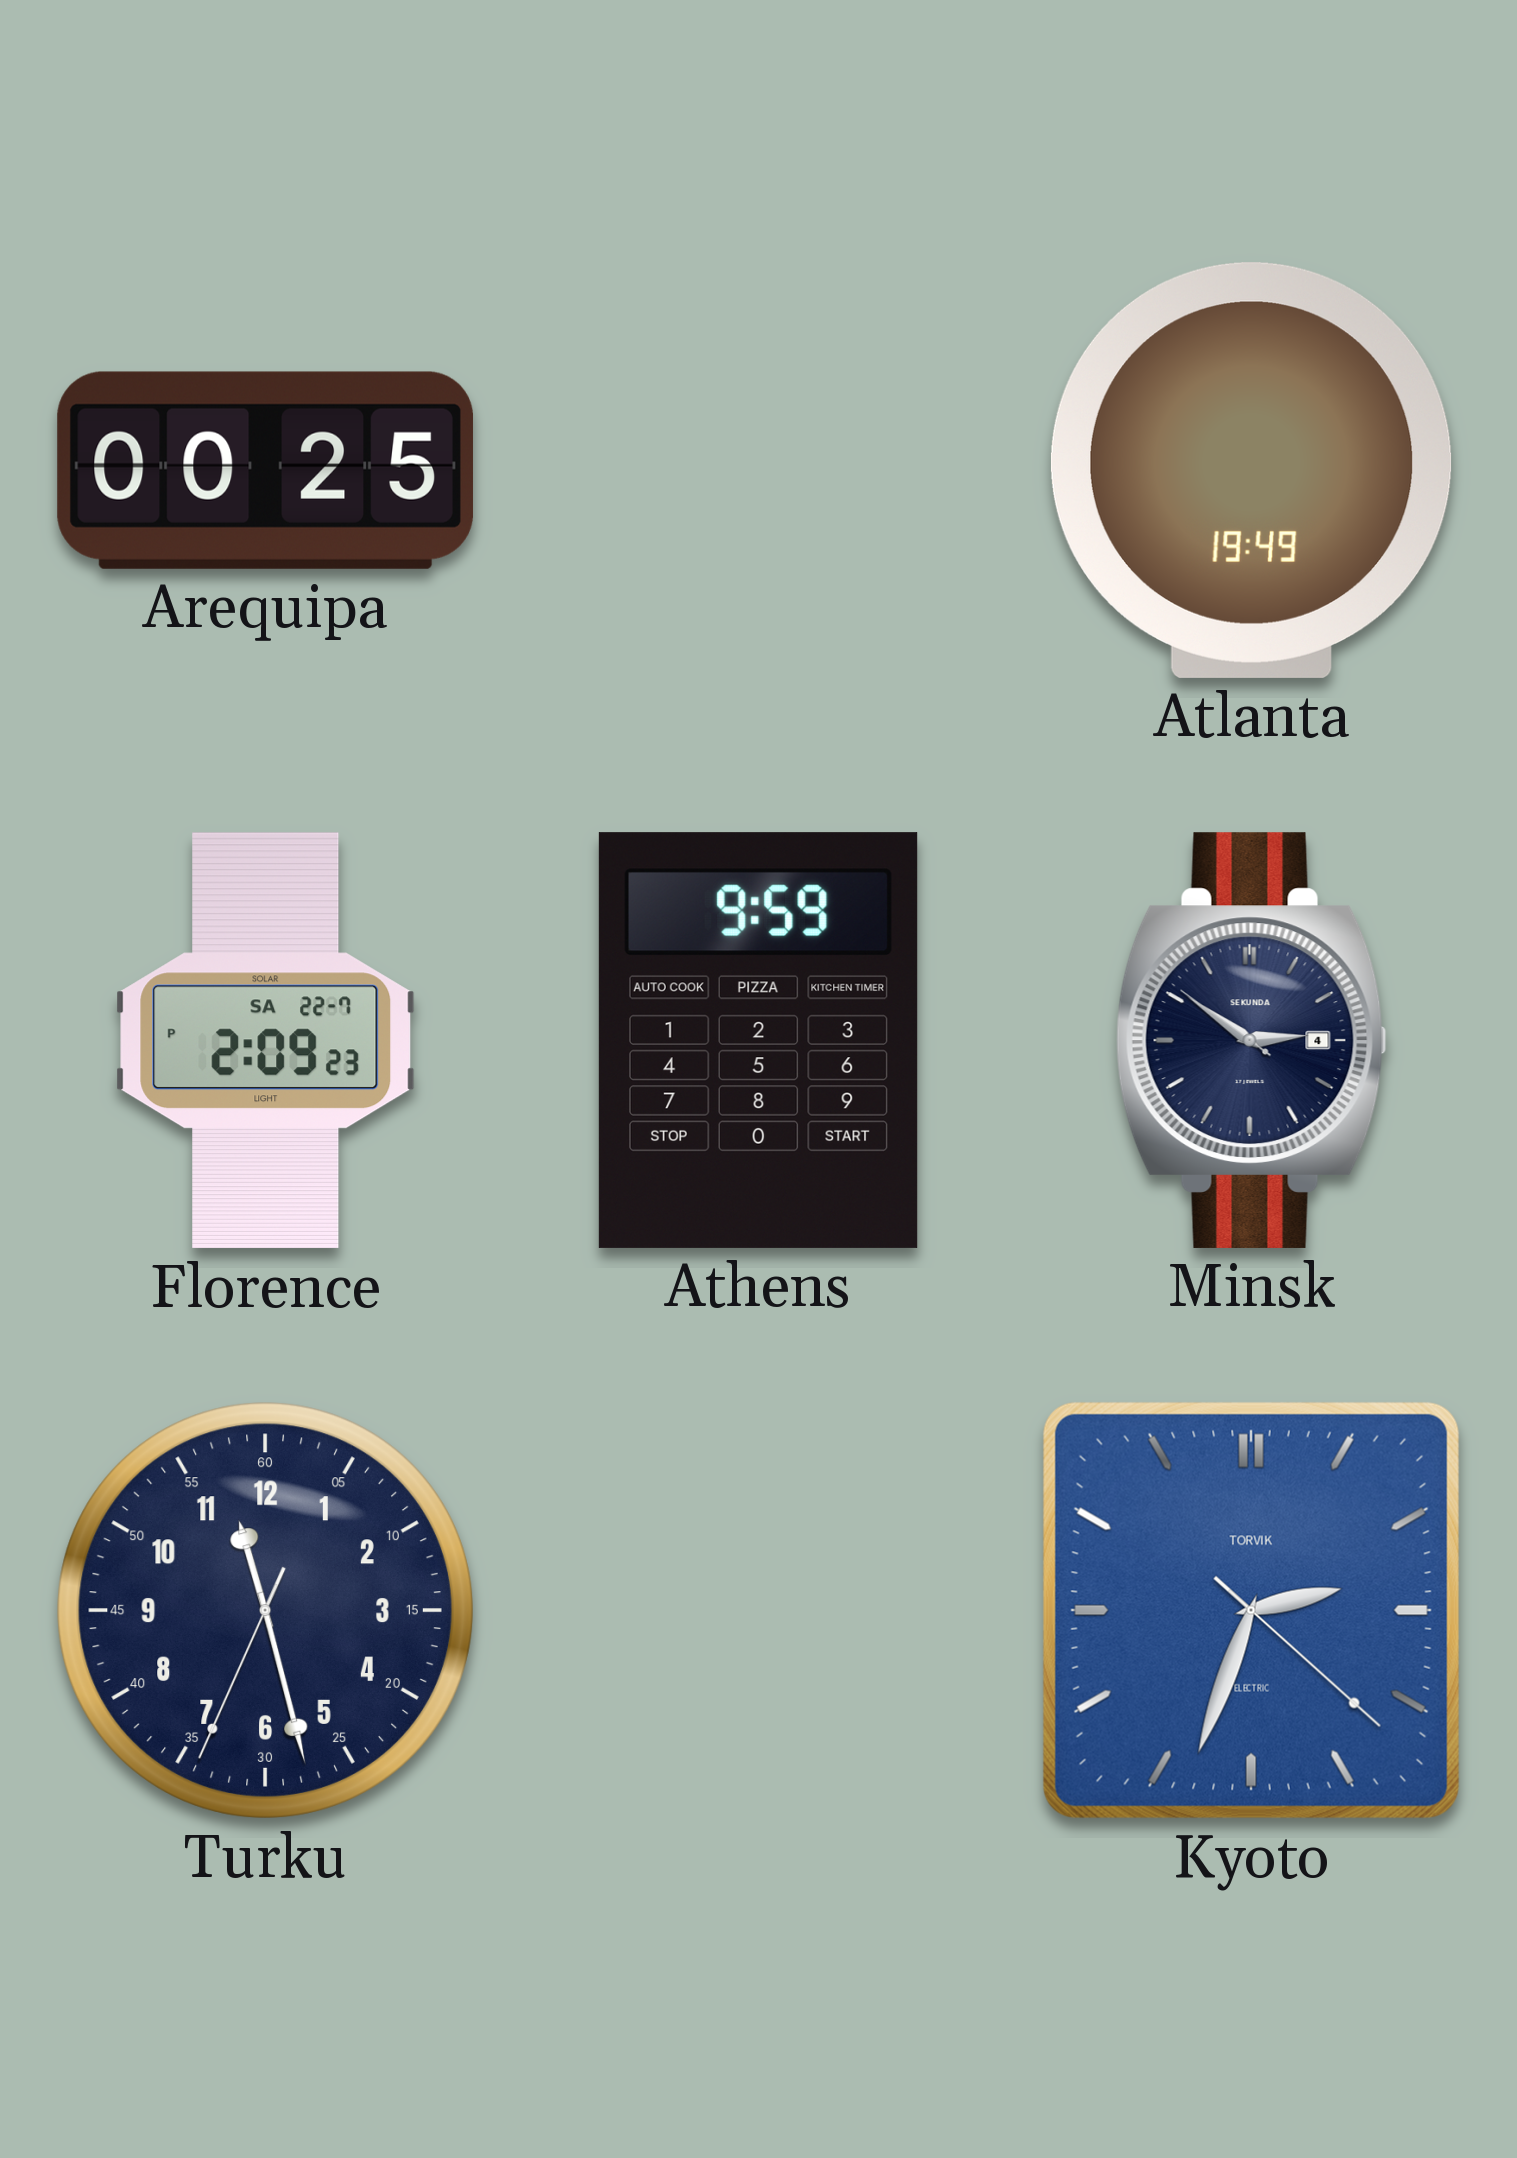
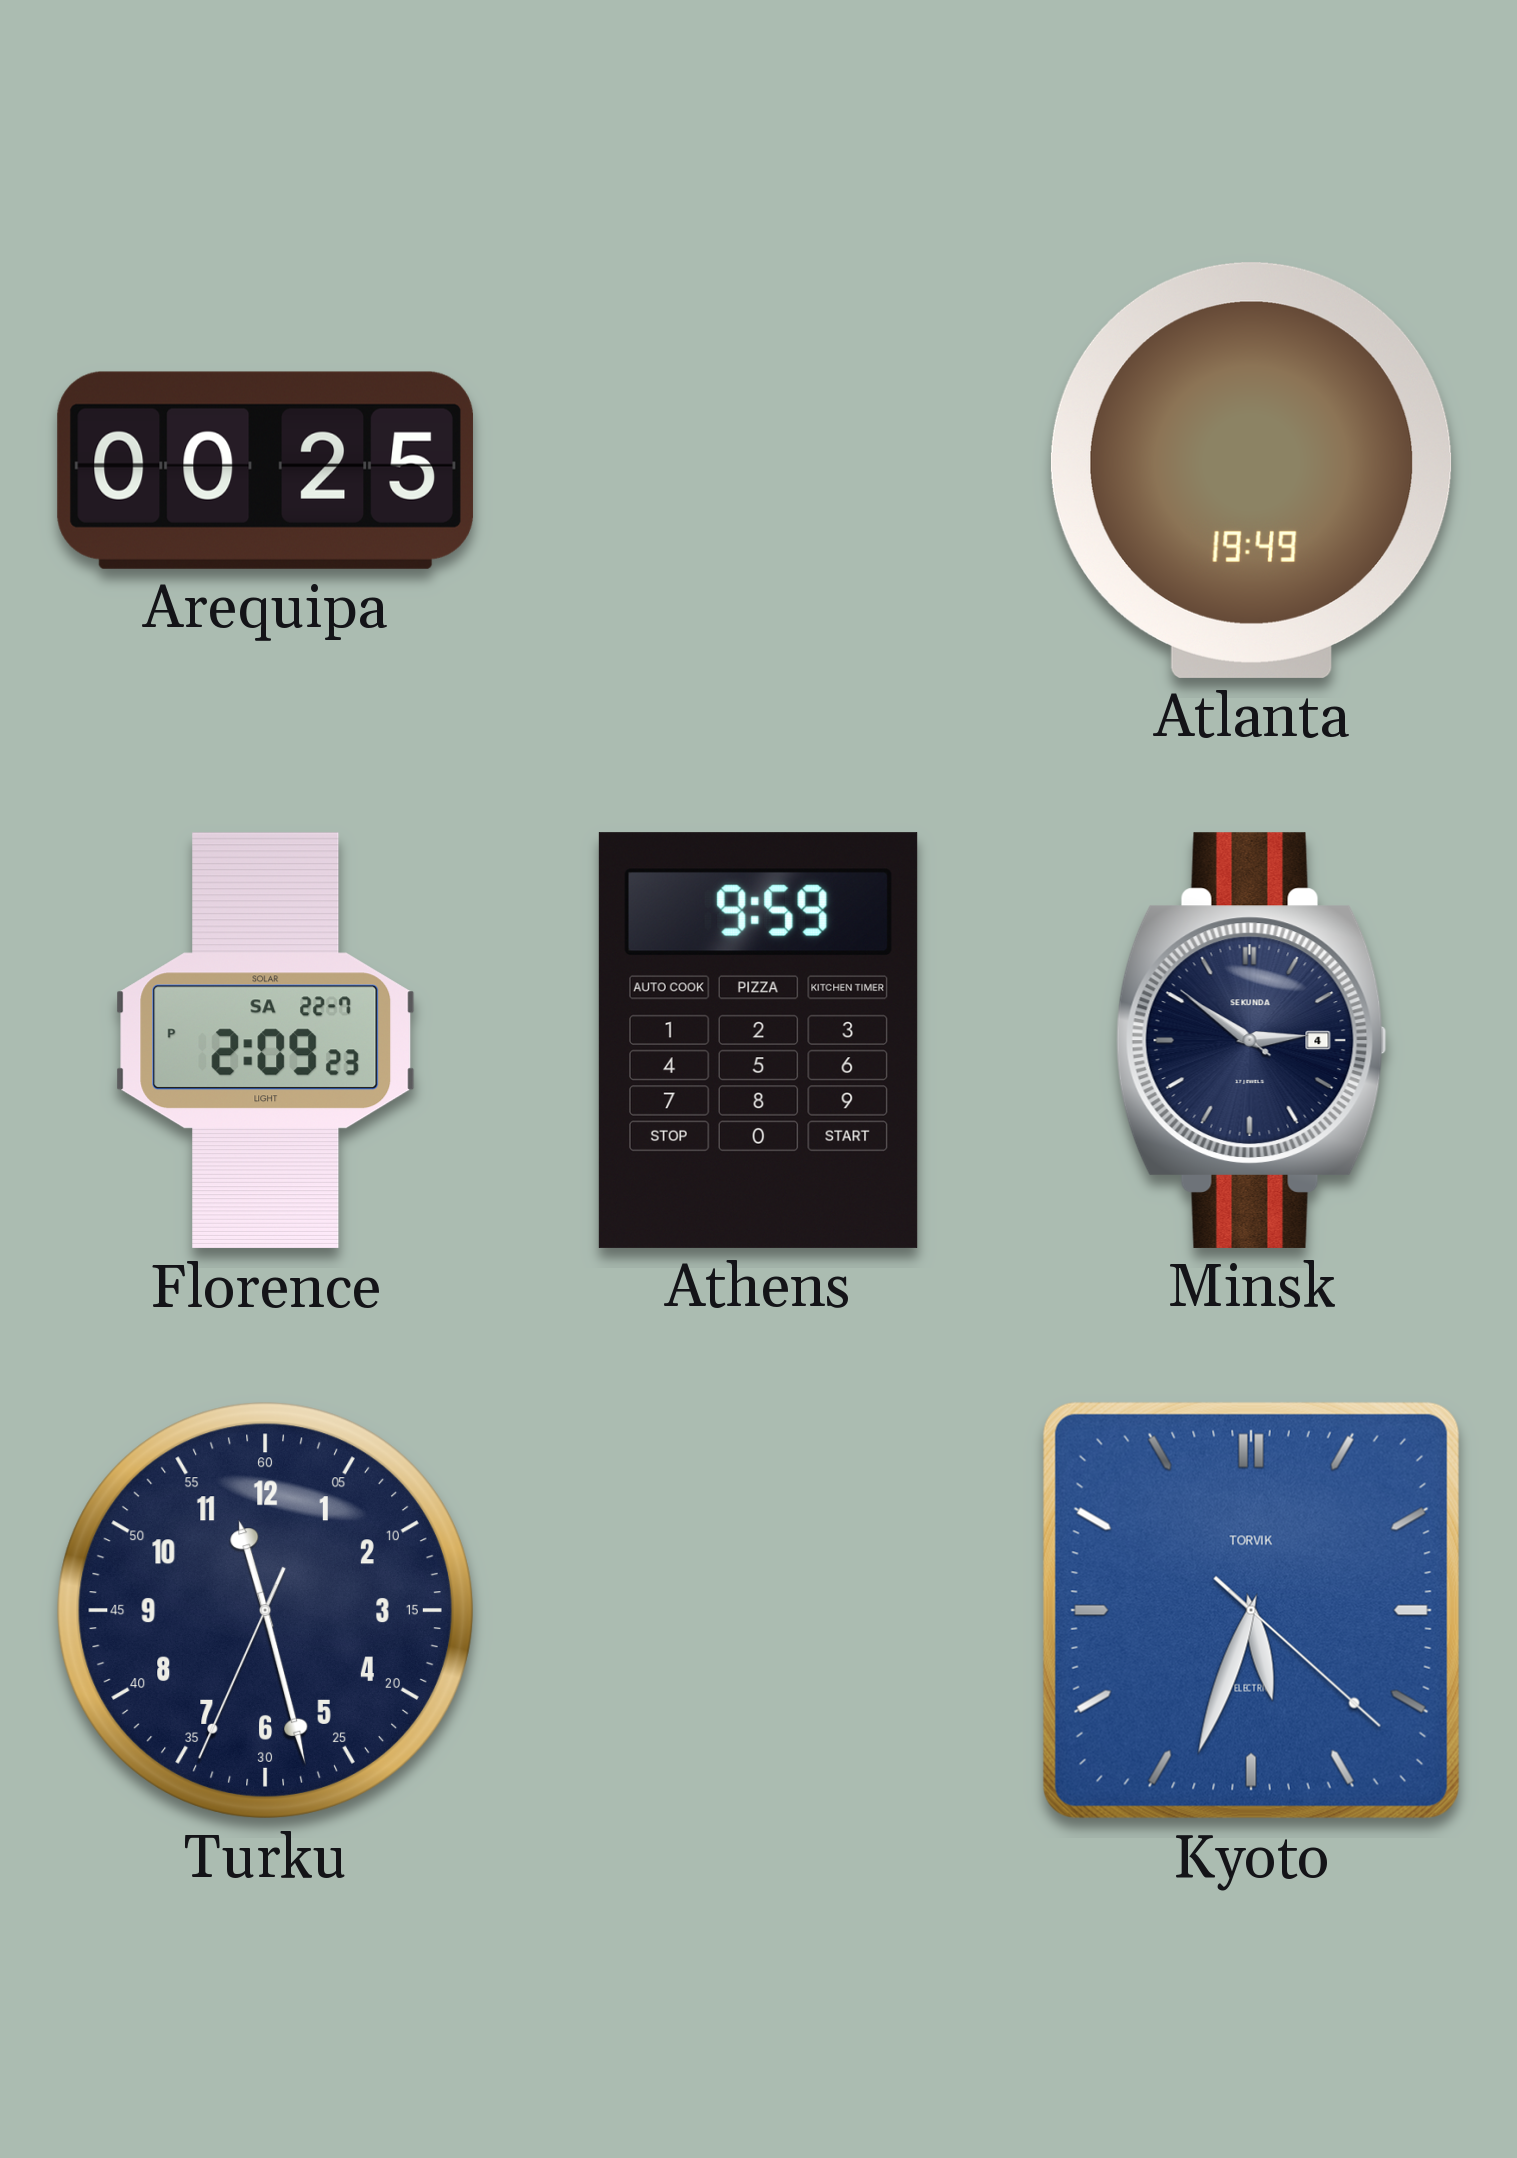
Kyoto: 2:33 -> 5:33
